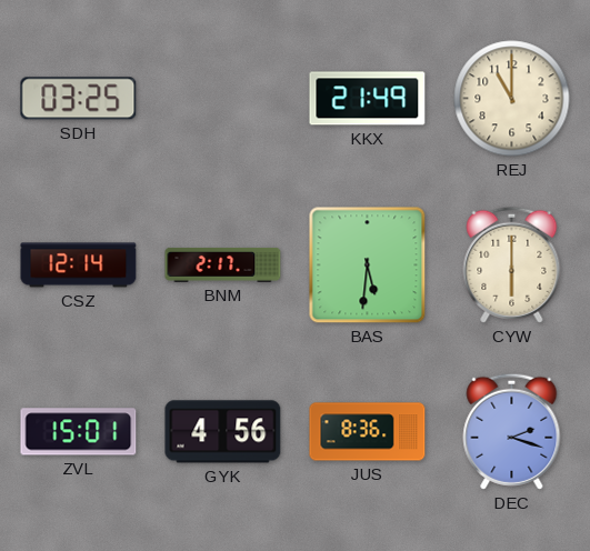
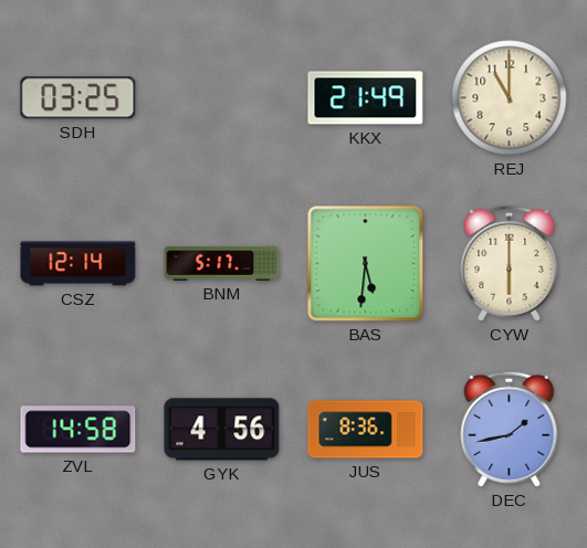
BNM: 2:17 -> 5:17
ZVL: 15:01 -> 14:58
DEC: 2:18 -> 1:43
